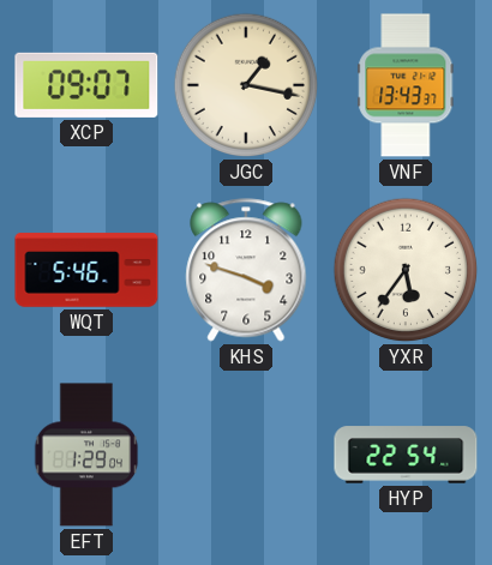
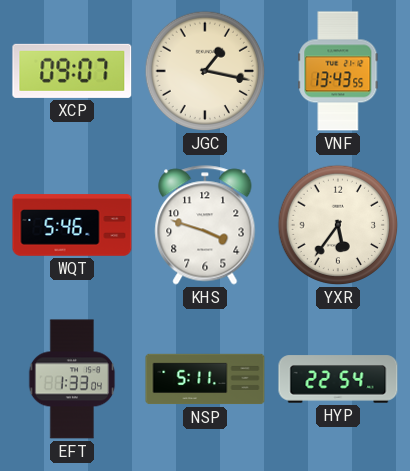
VNF: 13:43:37 -> 13:43:55
EFT: 1:29 -> 1:33
NSP: none -> 5:11
